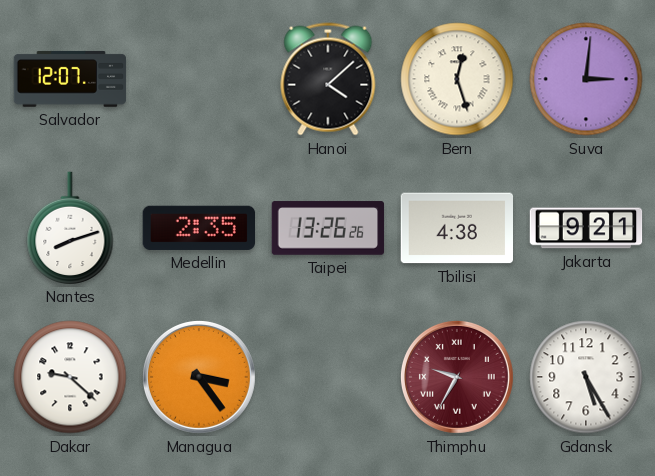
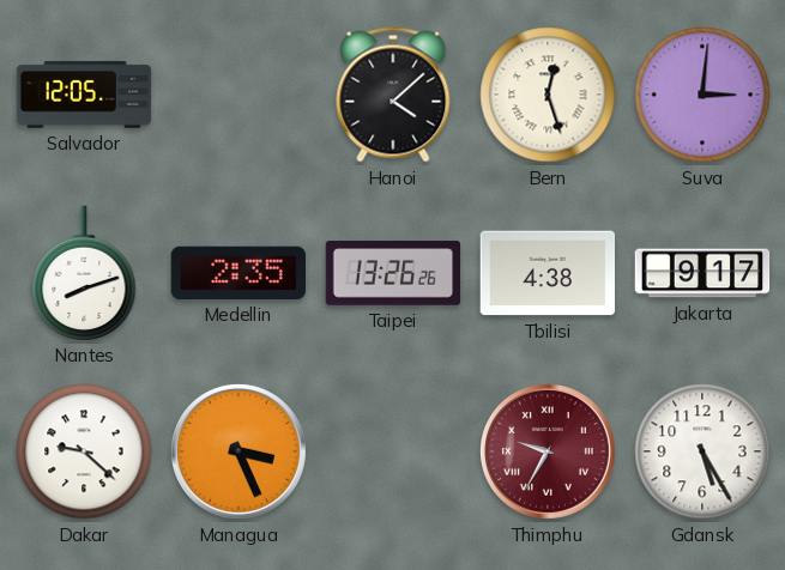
Salvador: 12:07 -> 12:05
Jakarta: 9:21 -> 9:17
Managua: 3:24 -> 3:26
